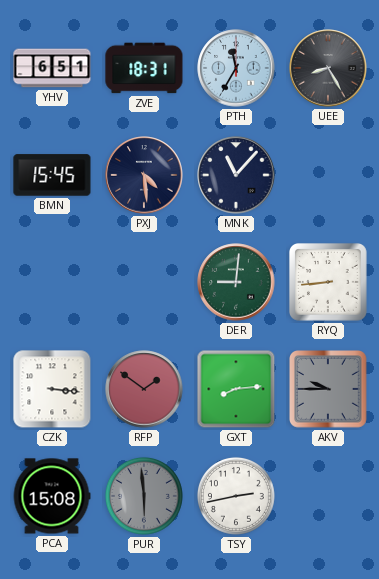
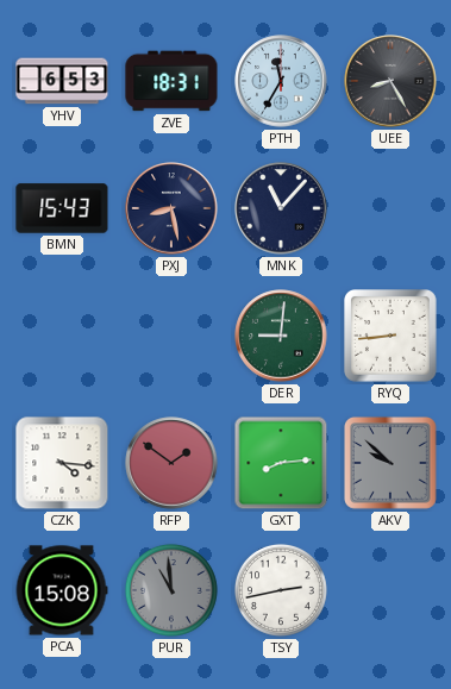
YHV: 6:51 -> 6:53
BMN: 15:45 -> 15:43
PXJ: 4:29 -> 8:28
CZK: 3:16 -> 4:16
AKV: 9:45 -> 9:52
PUR: 5:59 -> 10:59
